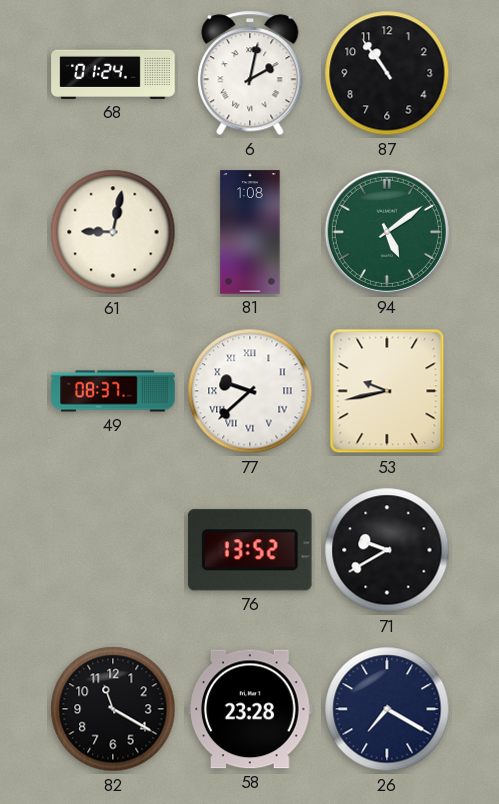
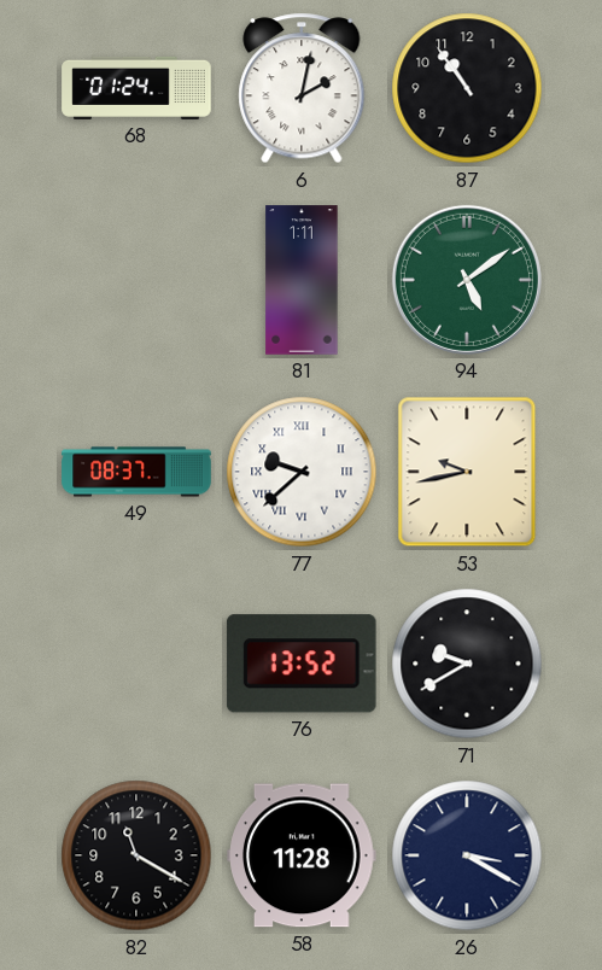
61: 9:02 -> none
81: 1:08 -> 1:11
58: 23:28 -> 11:28
26: 7:20 -> 3:20
